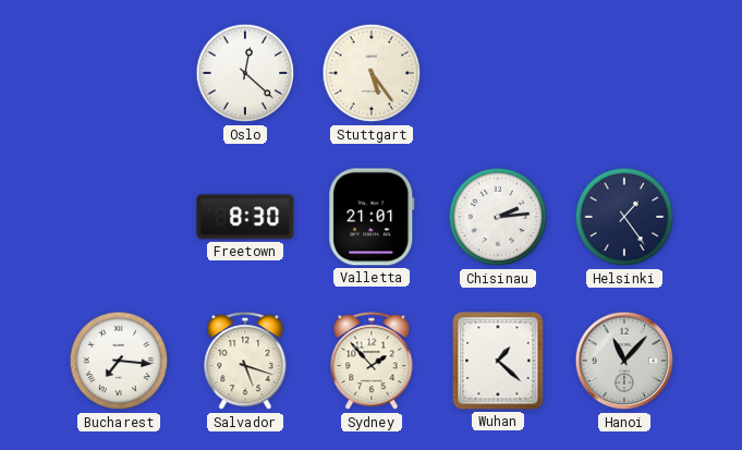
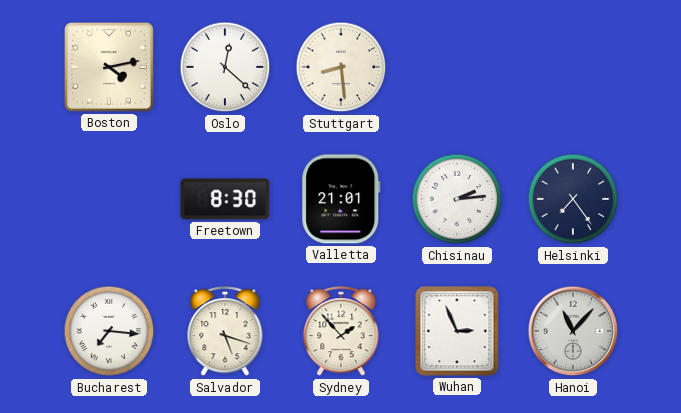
Boston: none -> 4:13
Stuttgart: 5:24 -> 8:29
Helsinki: 1:24 -> 7:24
Wuhan: 1:22 -> 2:56
